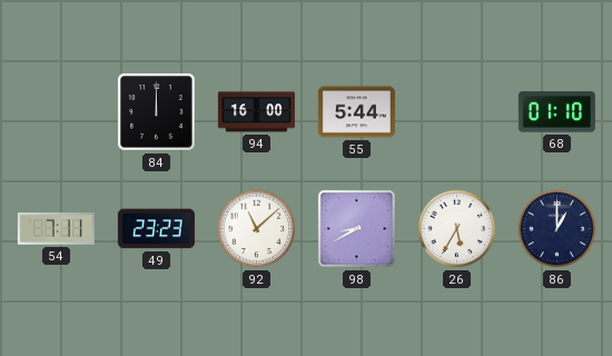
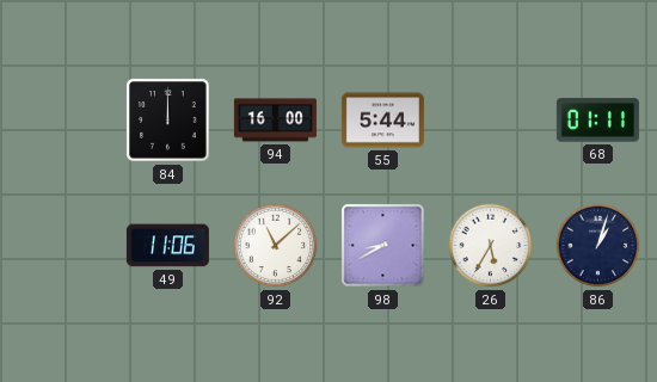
68: 01:10 -> 01:11
54: 7:11 -> none
49: 23:23 -> 11:06
86: 1:00 -> 1:03
